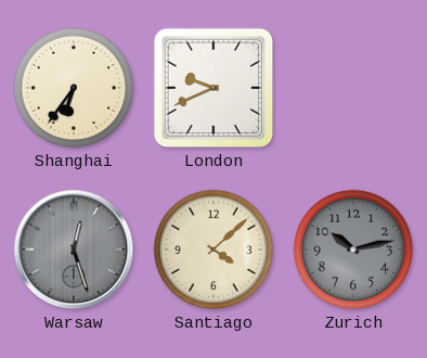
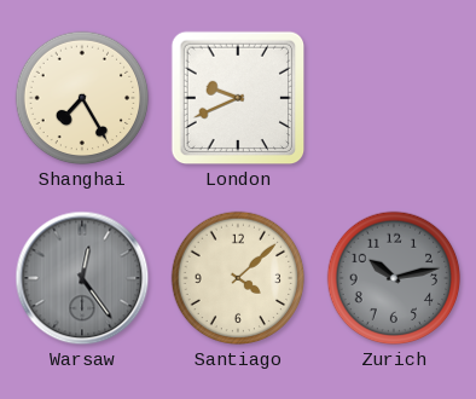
Shanghai: 6:36 -> 7:25
Warsaw: 12:27 -> 12:24
